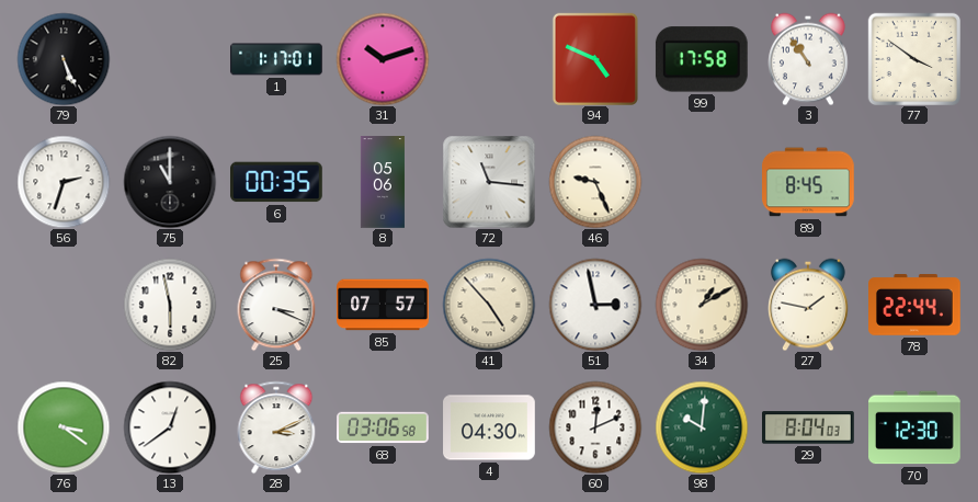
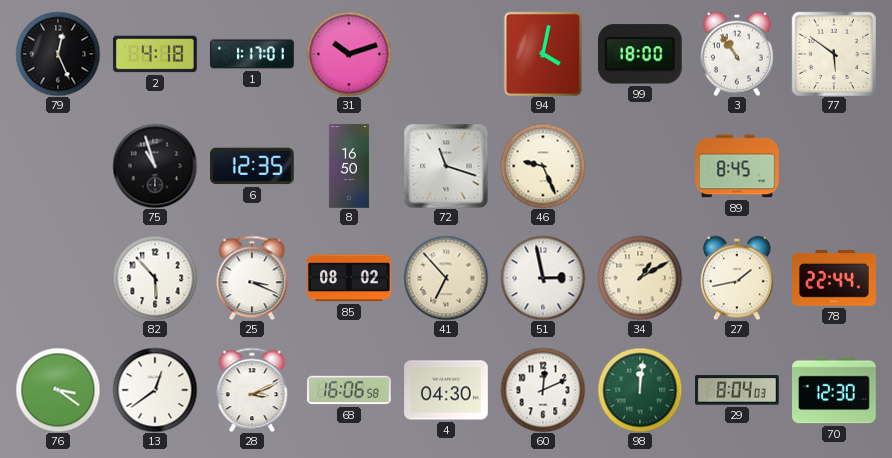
79: 5:26 -> 12:26
2: none -> 4:18
94: 4:49 -> 4:02
99: 17:58 -> 18:00
77: 3:51 -> 5:51
56: 2:33 -> none
75: 11:00 -> 10:57
6: 00:35 -> 12:35
8: 05:06 -> 16:50
72: 11:16 -> 11:18
82: 5:58 -> 5:53
85: 07:57 -> 08:02
41: 4:53 -> 6:53
27: 1:47 -> 1:43
68: 03:06 -> 16:06
98: 10:01 -> 12:01
